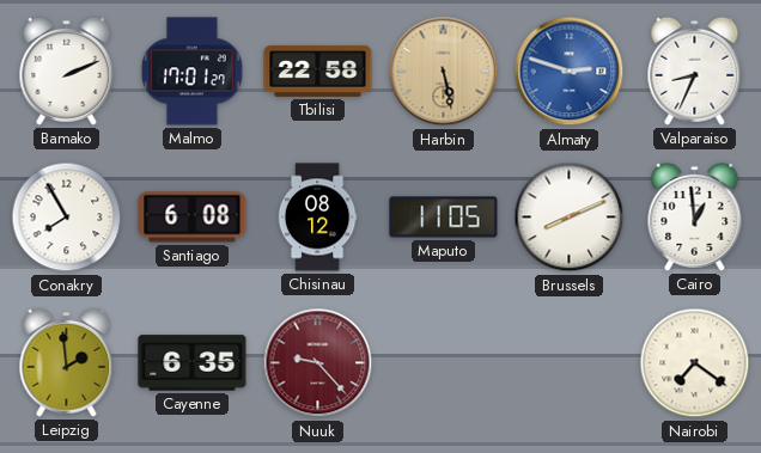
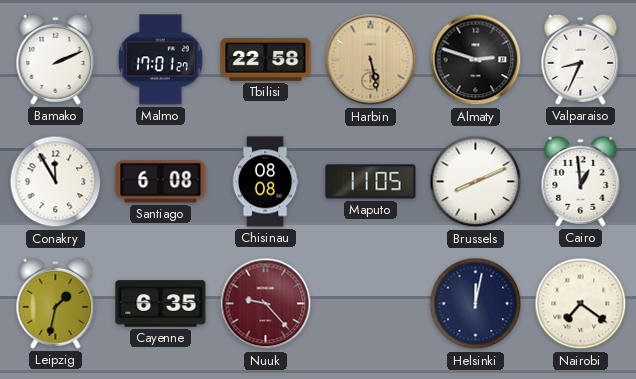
Almaty dial: blue -> black
Conakry: 7:55 -> 11:55
Chisinau: 08:12 -> 08:08
Leipzig: 1:59 -> 1:32
Helsinki: none -> 12:02
